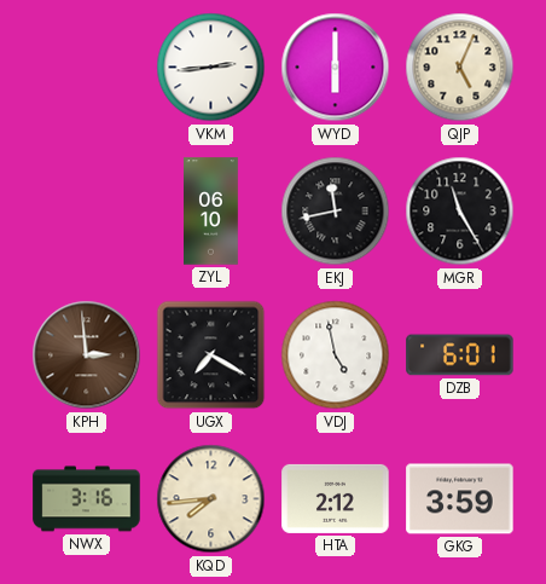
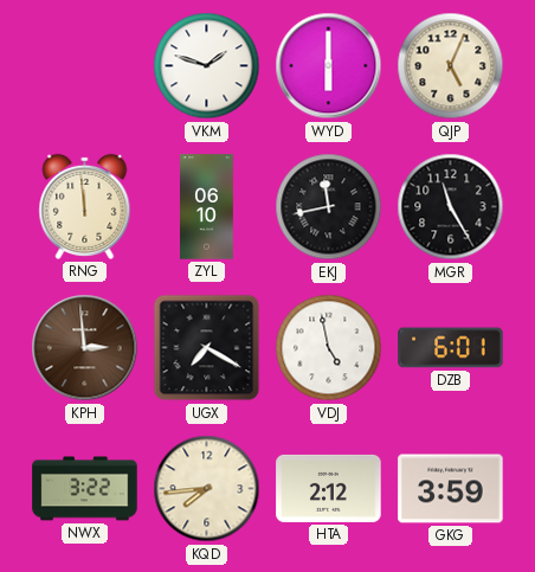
VKM: 2:44 -> 1:48
RNG: none -> 11:59
NWX: 3:16 -> 3:22
